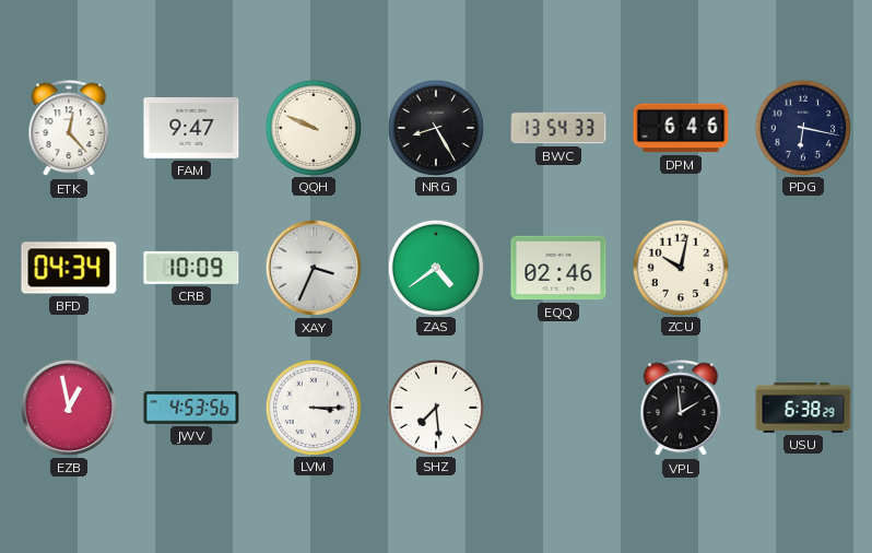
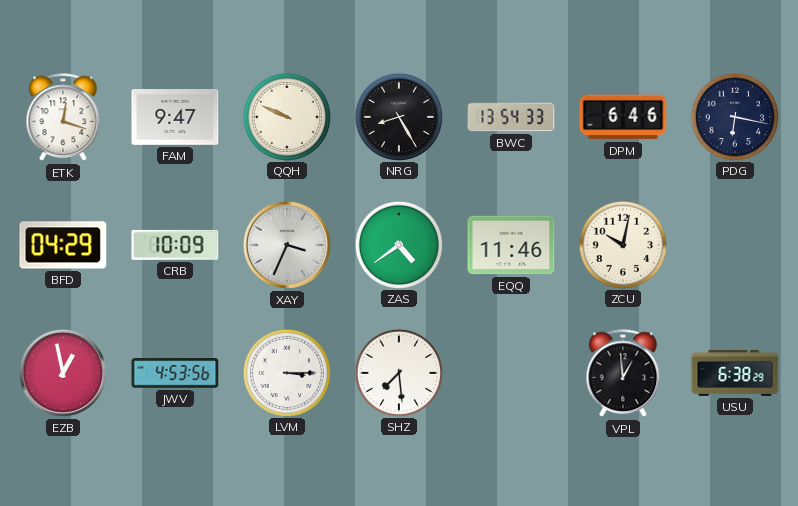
ETK: 12:23 -> 12:18
BFD: 04:34 -> 04:29
EQQ: 02:46 -> 11:46
VPL: 1:59 -> 12:59
